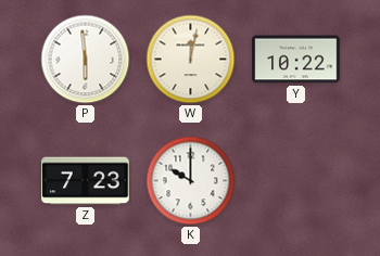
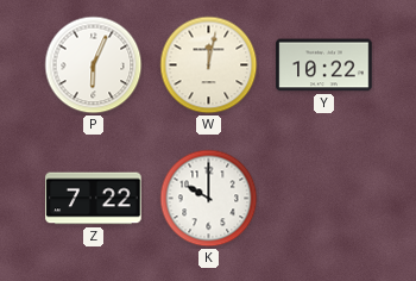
P: 5:59 -> 6:04
Z: 7:23 -> 7:22
